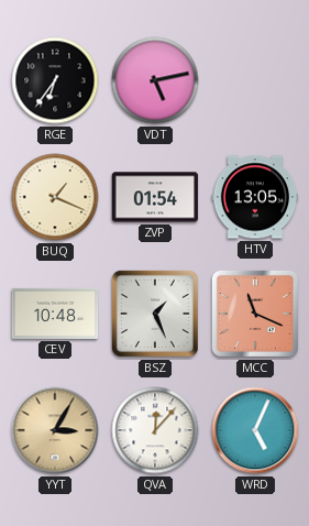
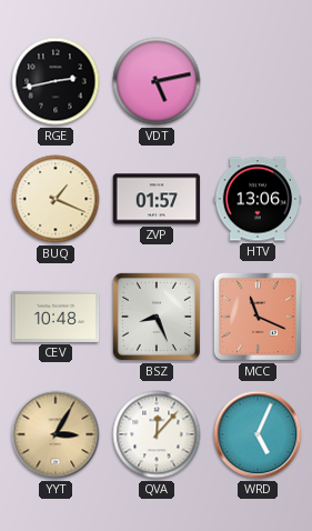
RGE: 6:36 -> 2:43
ZVP: 01:54 -> 01:57
HTV: 13:05 -> 13:06
BSZ: 1:26 -> 8:26
